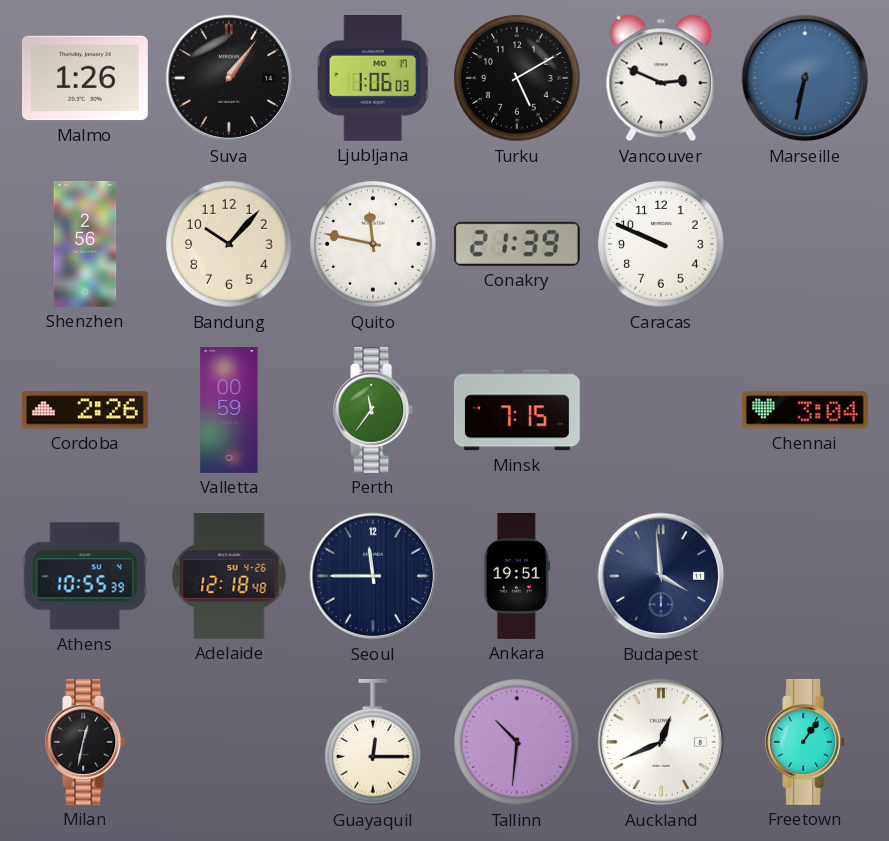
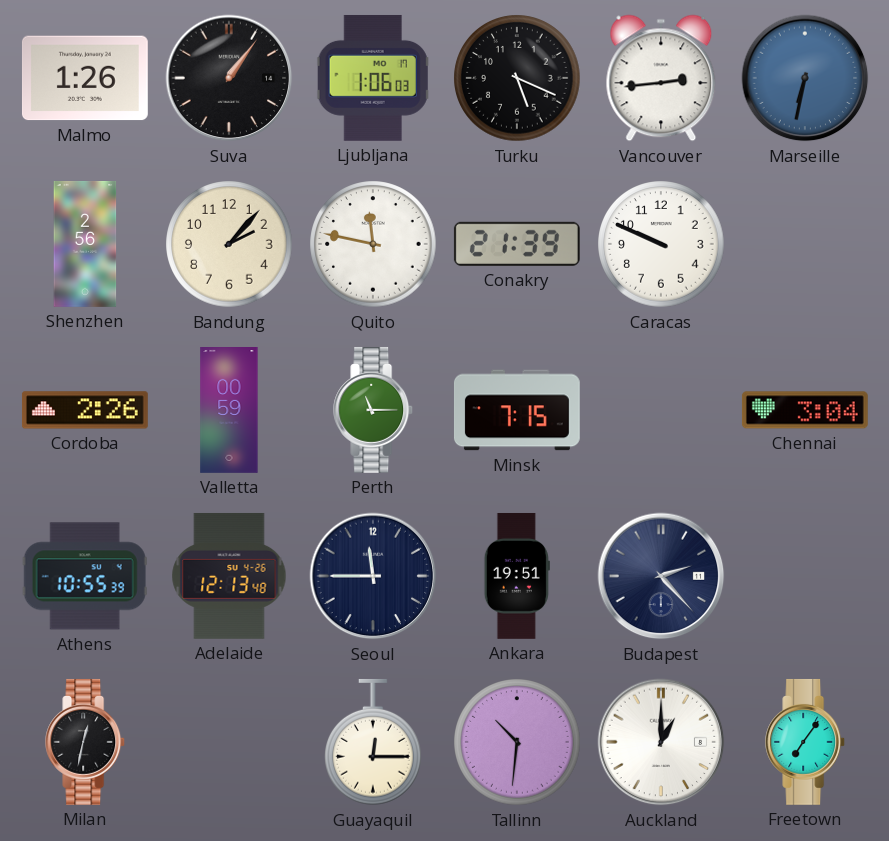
Turku: 5:10 -> 5:19
Vancouver: 2:49 -> 2:44
Bandung: 10:07 -> 2:07
Perth: 11:36 -> 11:15
Adelaide: 12:18 -> 12:13
Budapest: 3:59 -> 2:23
Auckland: 12:41 -> 1:00
Freetown: 1:06 -> 7:06
